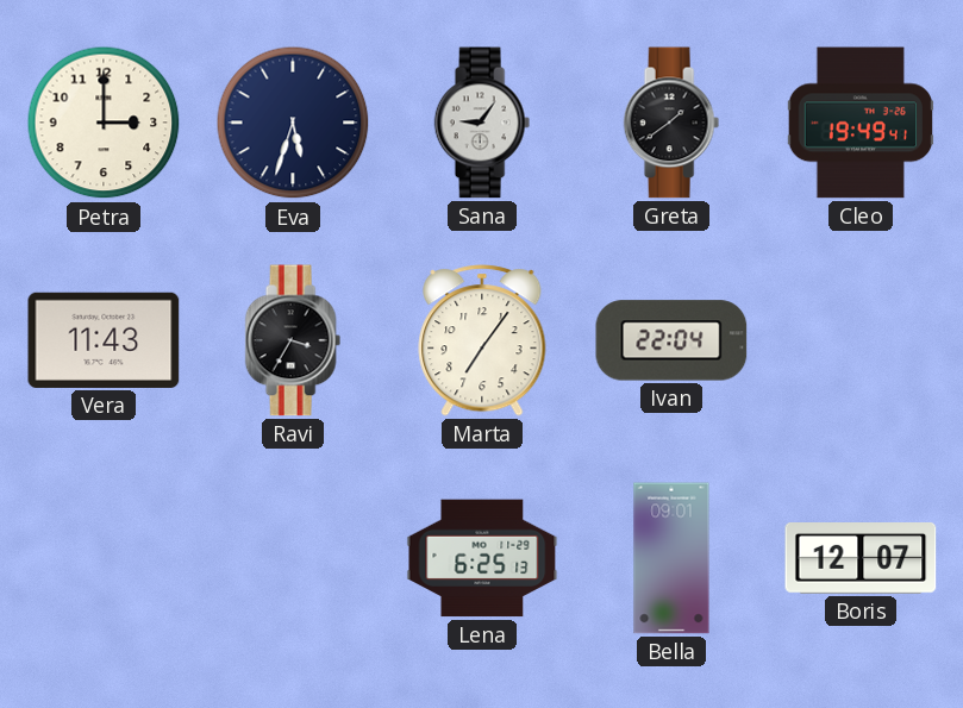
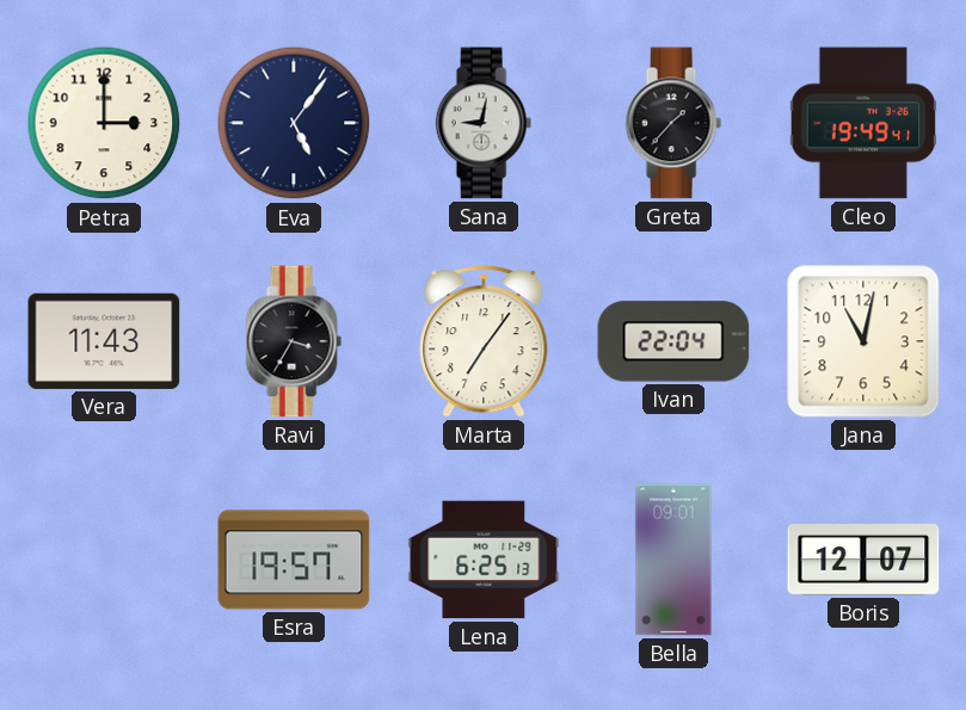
Eva: 5:33 -> 5:06
Sana: 9:06 -> 9:02
Greta: 1:39 -> 1:37
Jana: none -> 11:02
Esra: none -> 19:57
